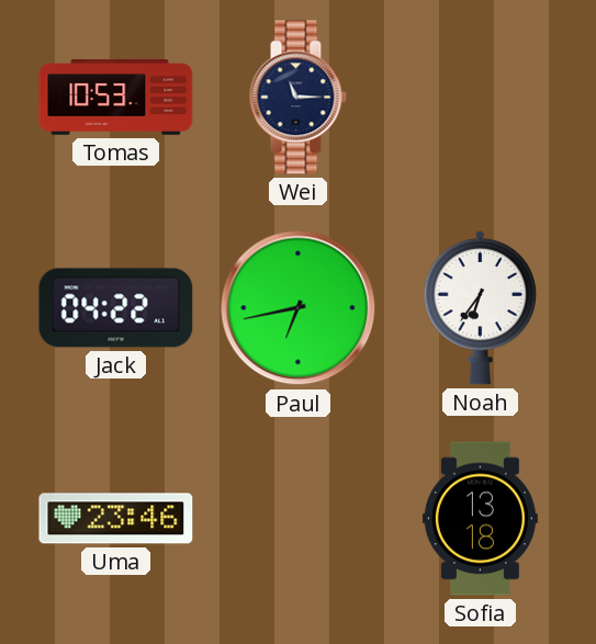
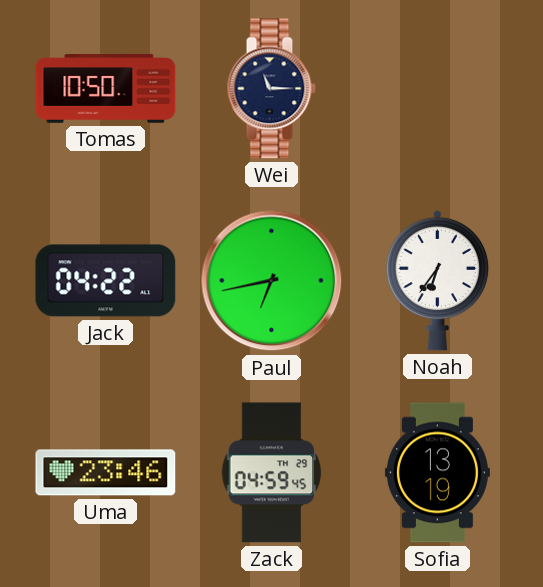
Tomas: 10:53 -> 10:50
Zack: none -> 04:59
Sofia: 13:18 -> 13:19
